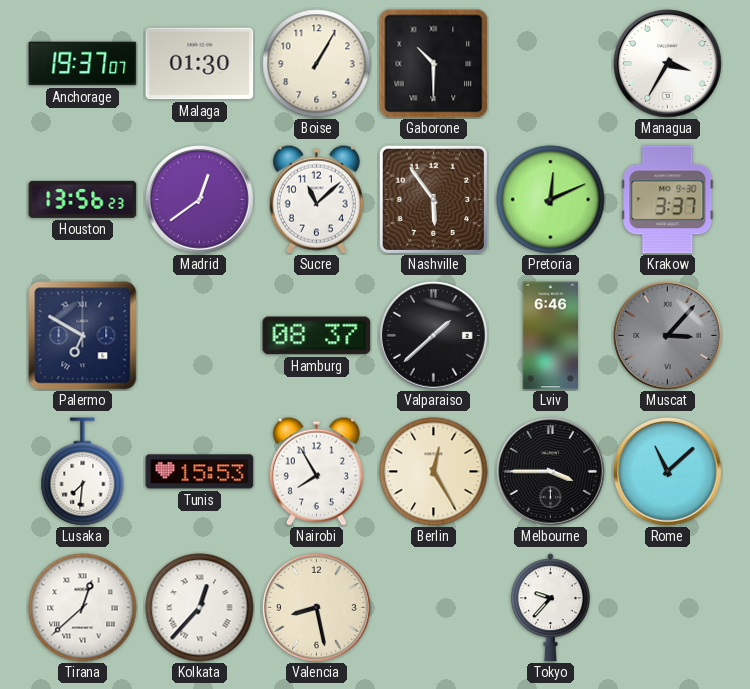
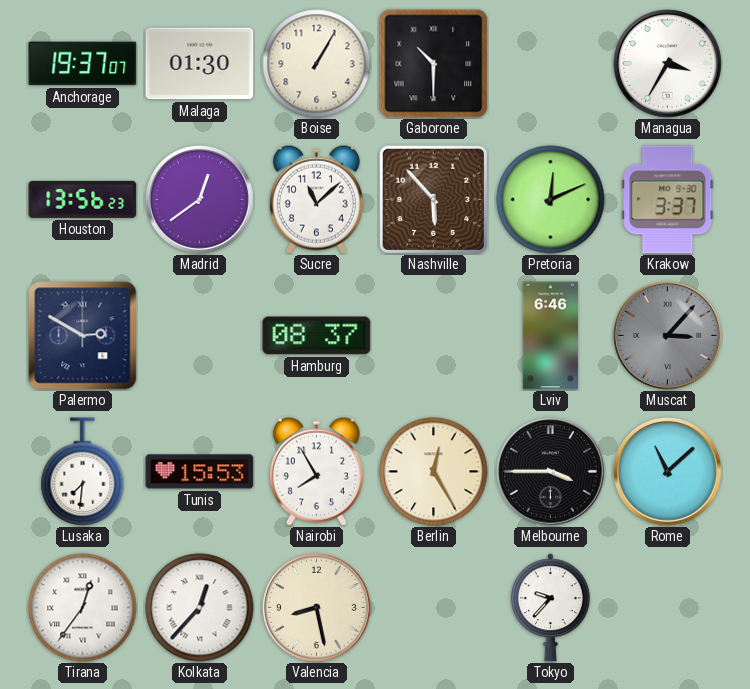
Nashville: 5:54 -> 5:53
Palermo: 6:50 -> 2:50
Valparaiso: 1:38 -> none
Tirana: 12:38 -> 12:36
